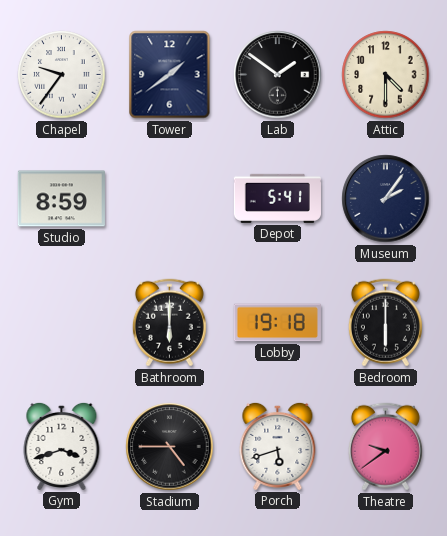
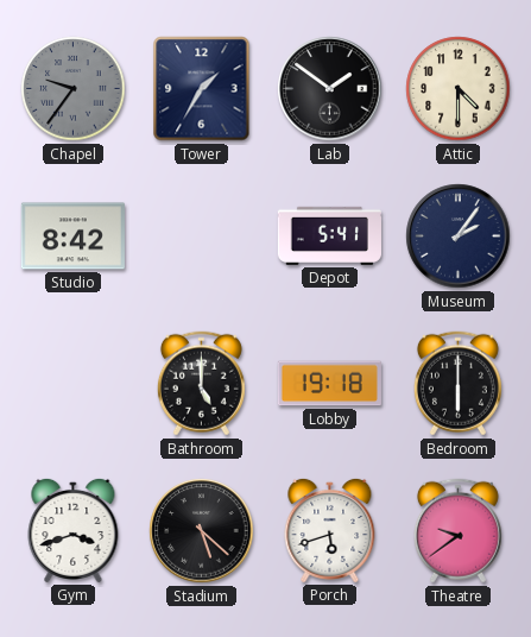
Chapel dial: white -> grey
Tower: 1:39 -> 1:35
Studio: 8:59 -> 8:42
Bathroom: 6:00 -> 5:00
Stadium: 4:45 -> 5:22
